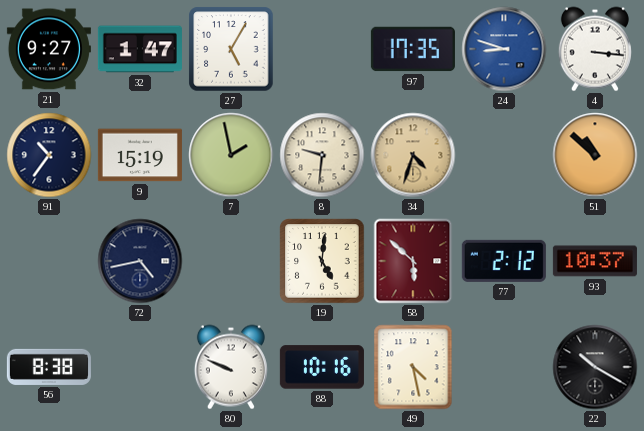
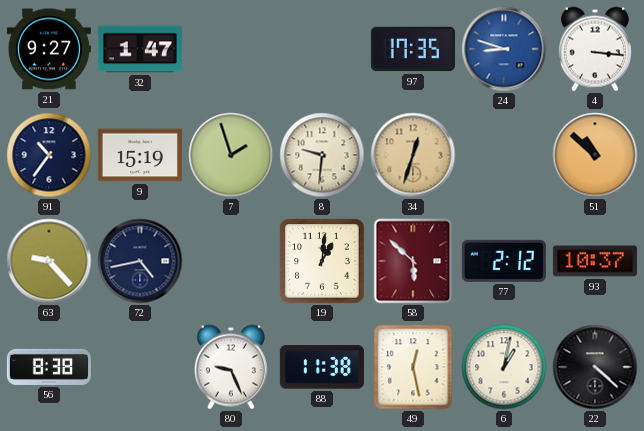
27: 5:05 -> none
7: 1:58 -> 1:57
34: 4:33 -> 12:33
63: none -> 9:23
19: 5:01 -> 1:01
80: 9:49 -> 9:26
88: 10:16 -> 11:38
49: 4:28 -> 12:28
6: none -> 1:02
22: 10:20 -> 4:22
